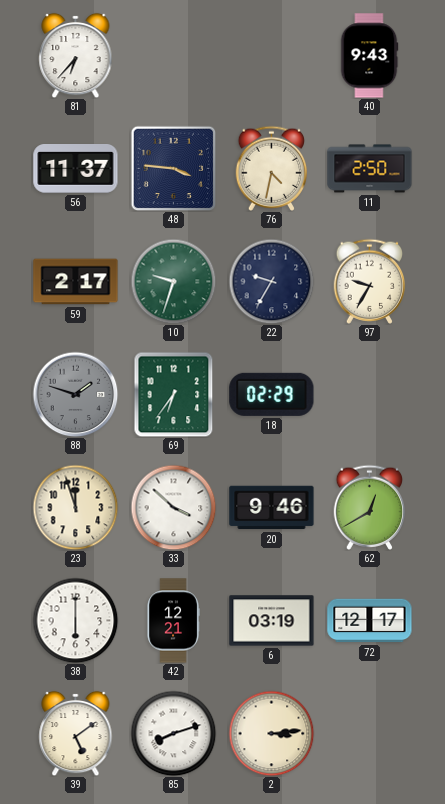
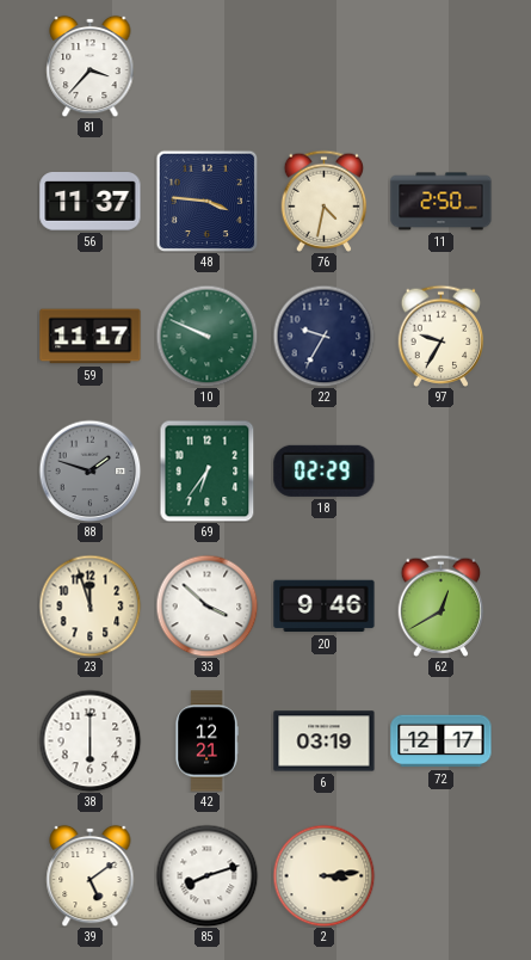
81: 6:37 -> 3:37
40: 9:43 -> none
59: 2:17 -> 11:17
10: 9:33 -> 9:49
